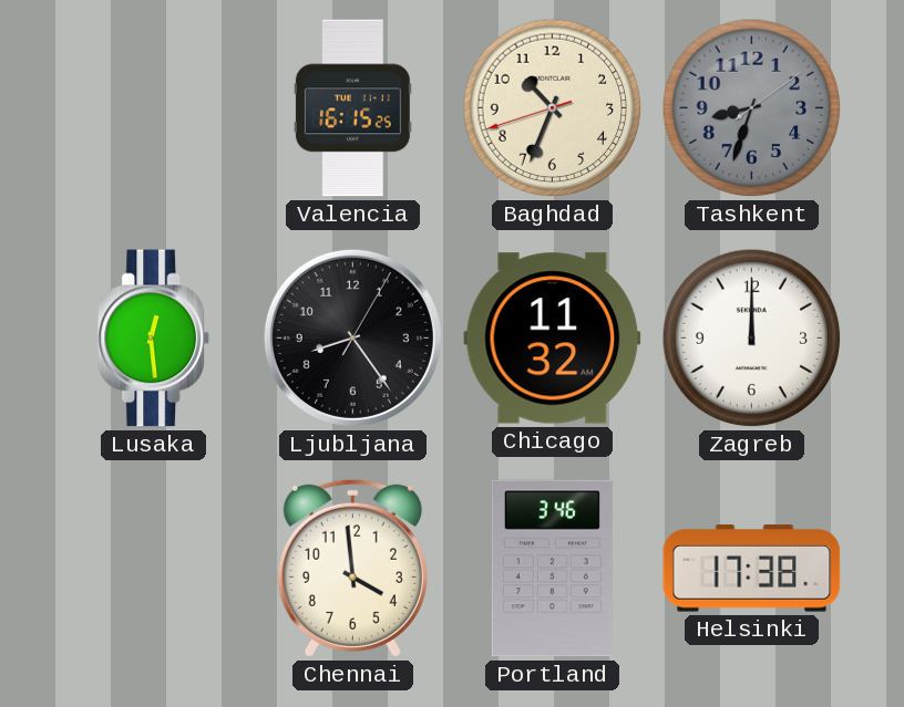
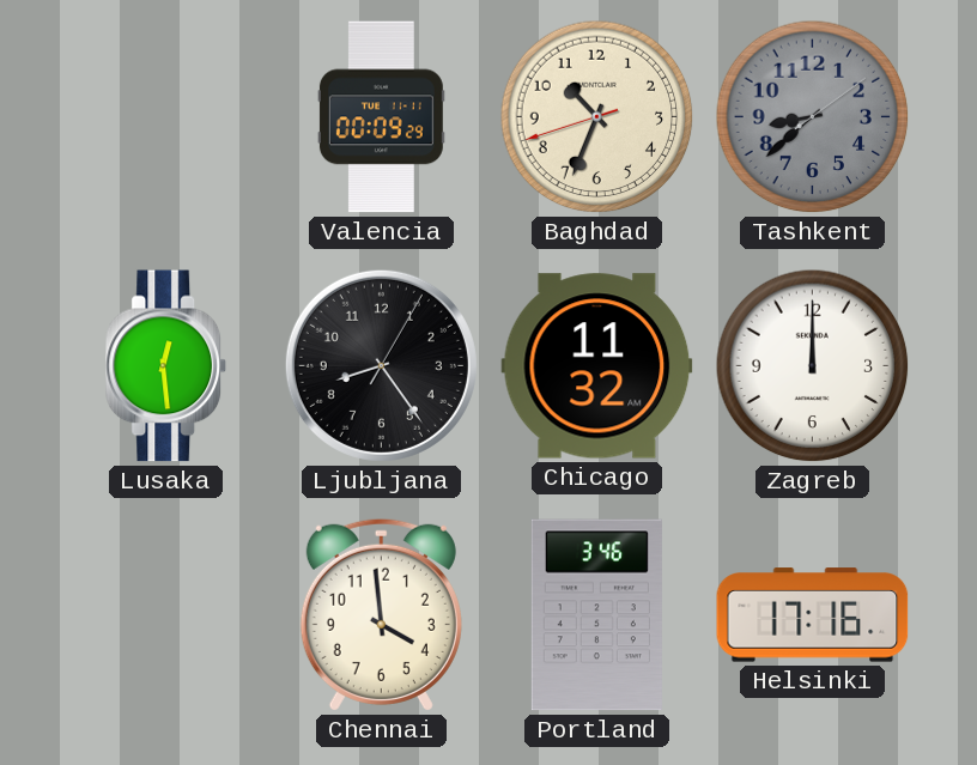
Valencia: 16:15 -> 00:09
Tashkent: 8:33 -> 8:38
Helsinki: 17:38 -> 17:16
